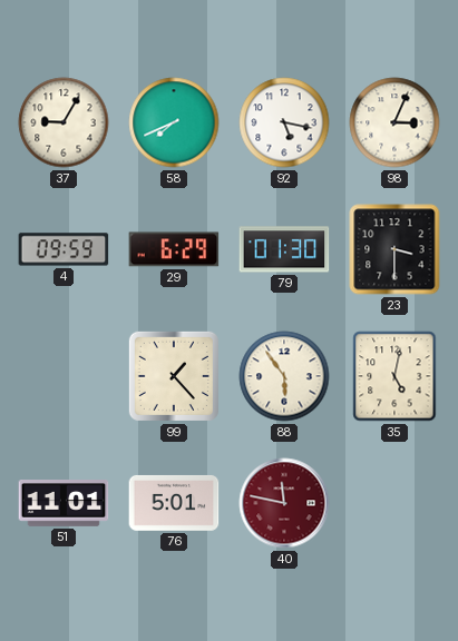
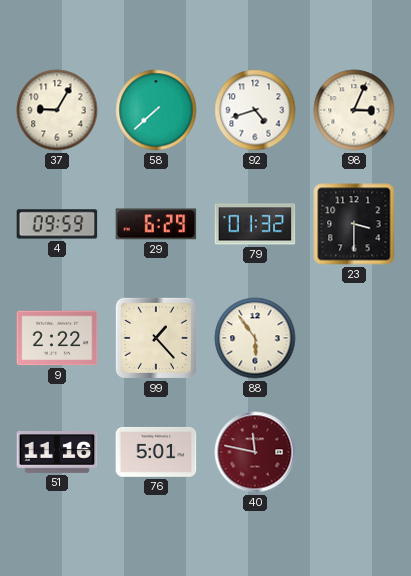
58: 7:41 -> 7:38
92: 5:17 -> 4:42
79: 01:30 -> 01:32
9: none -> 2:22
35: 5:02 -> none
51: 11:01 -> 11:16
